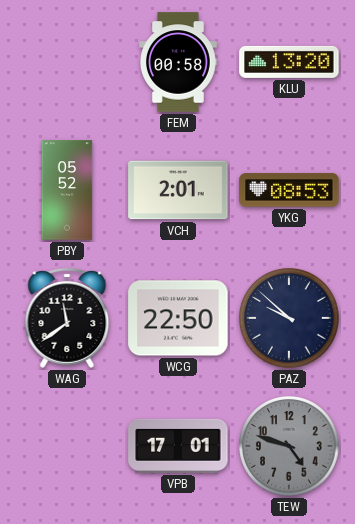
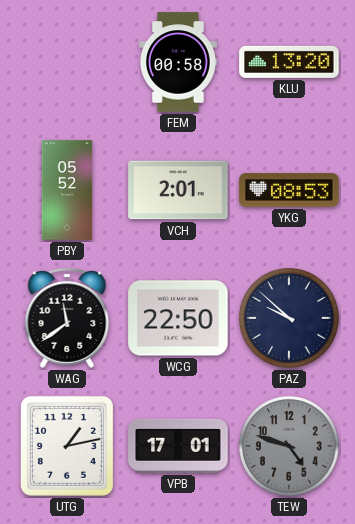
UTG: none -> 1:13
